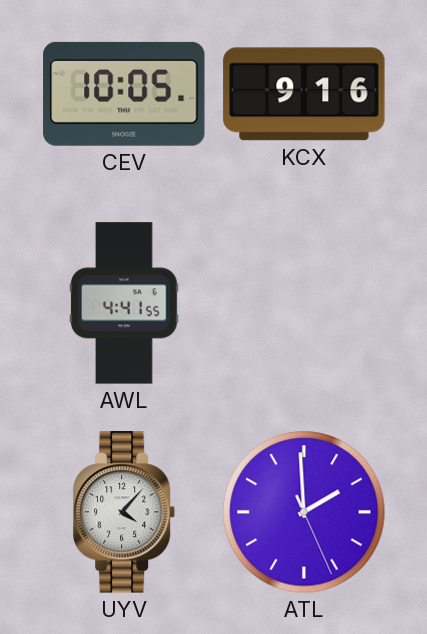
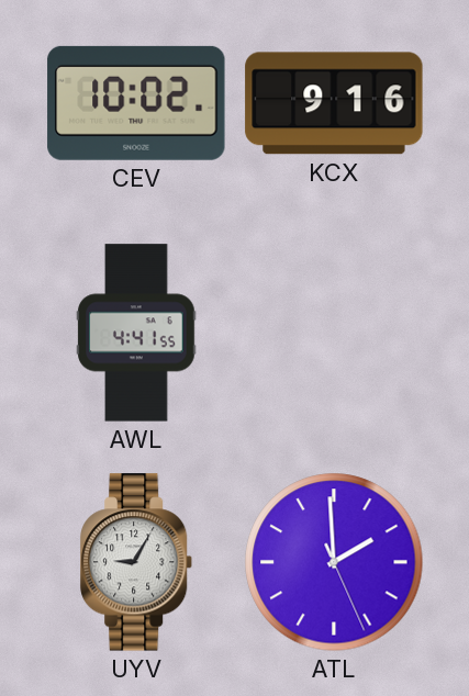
CEV: 10:05 -> 10:02
UYV: 4:07 -> 9:05
